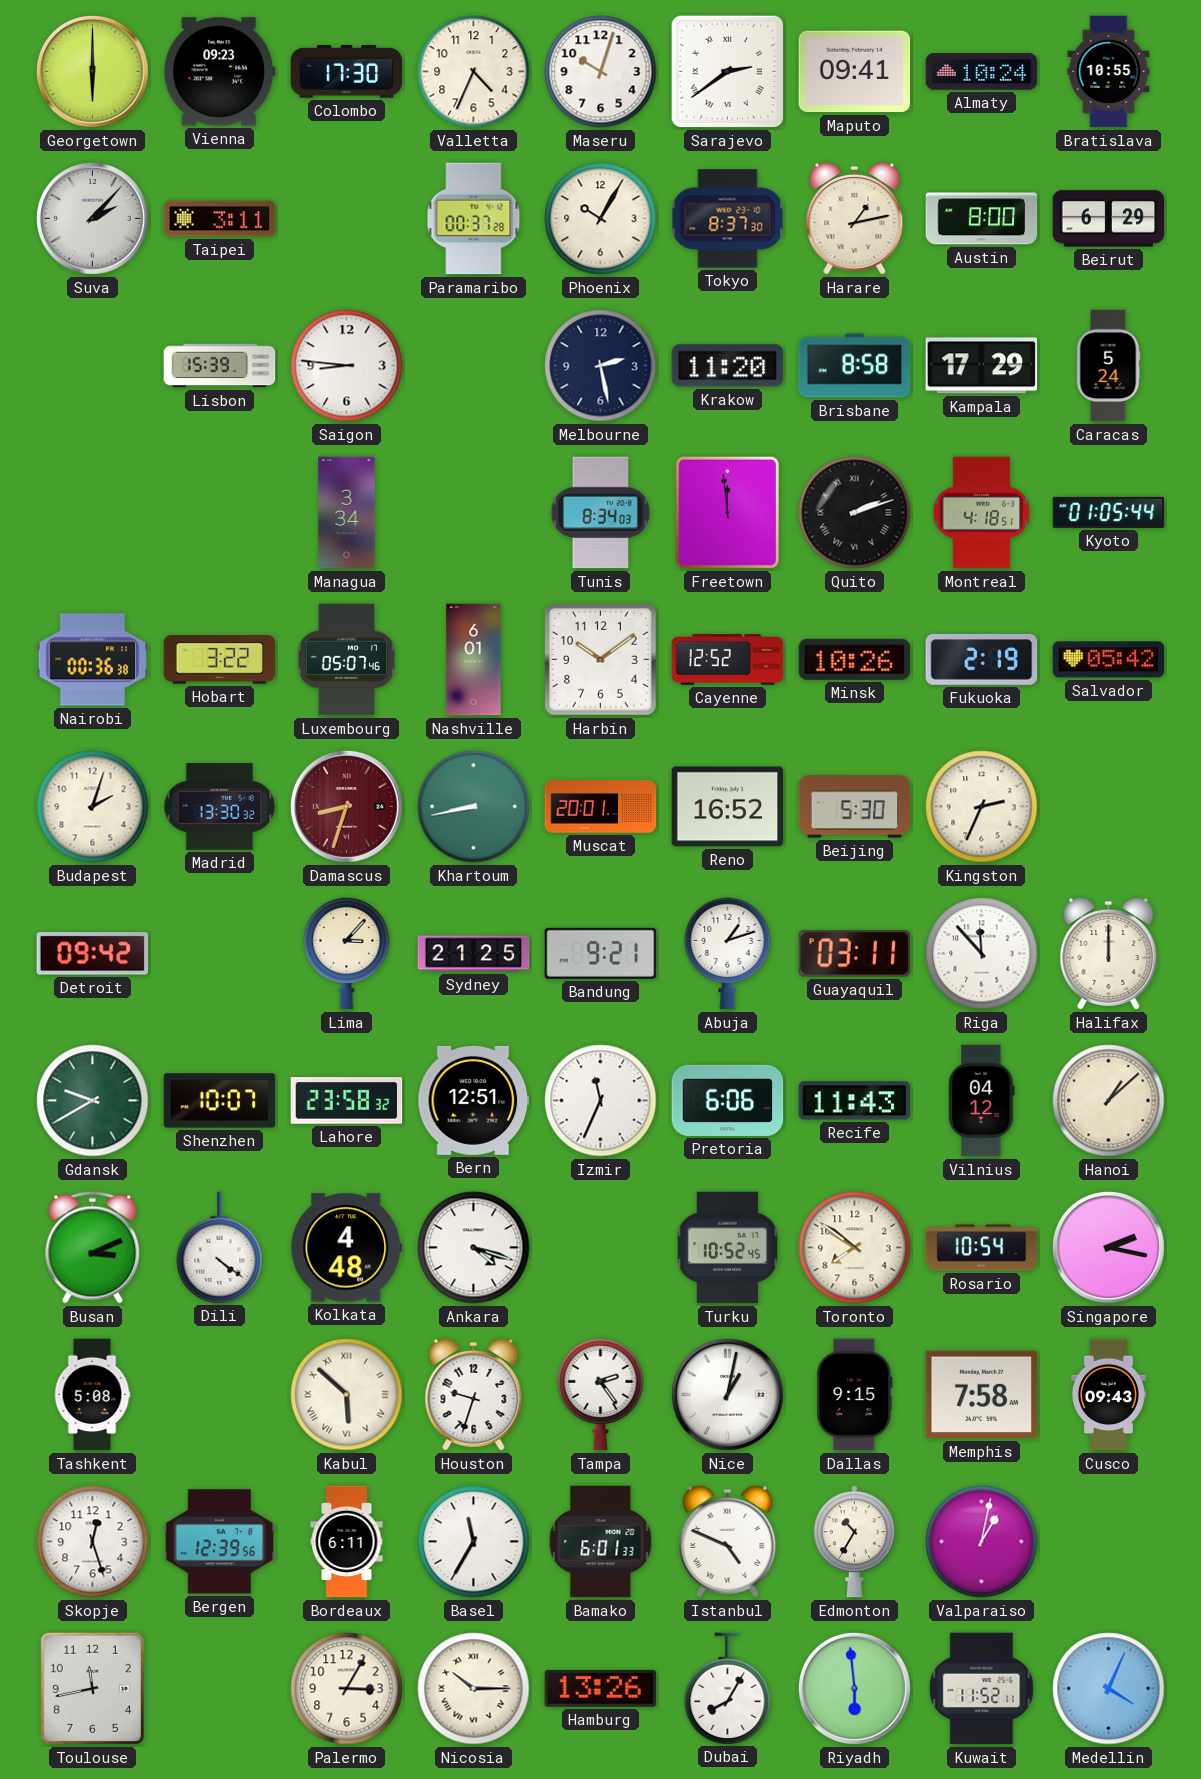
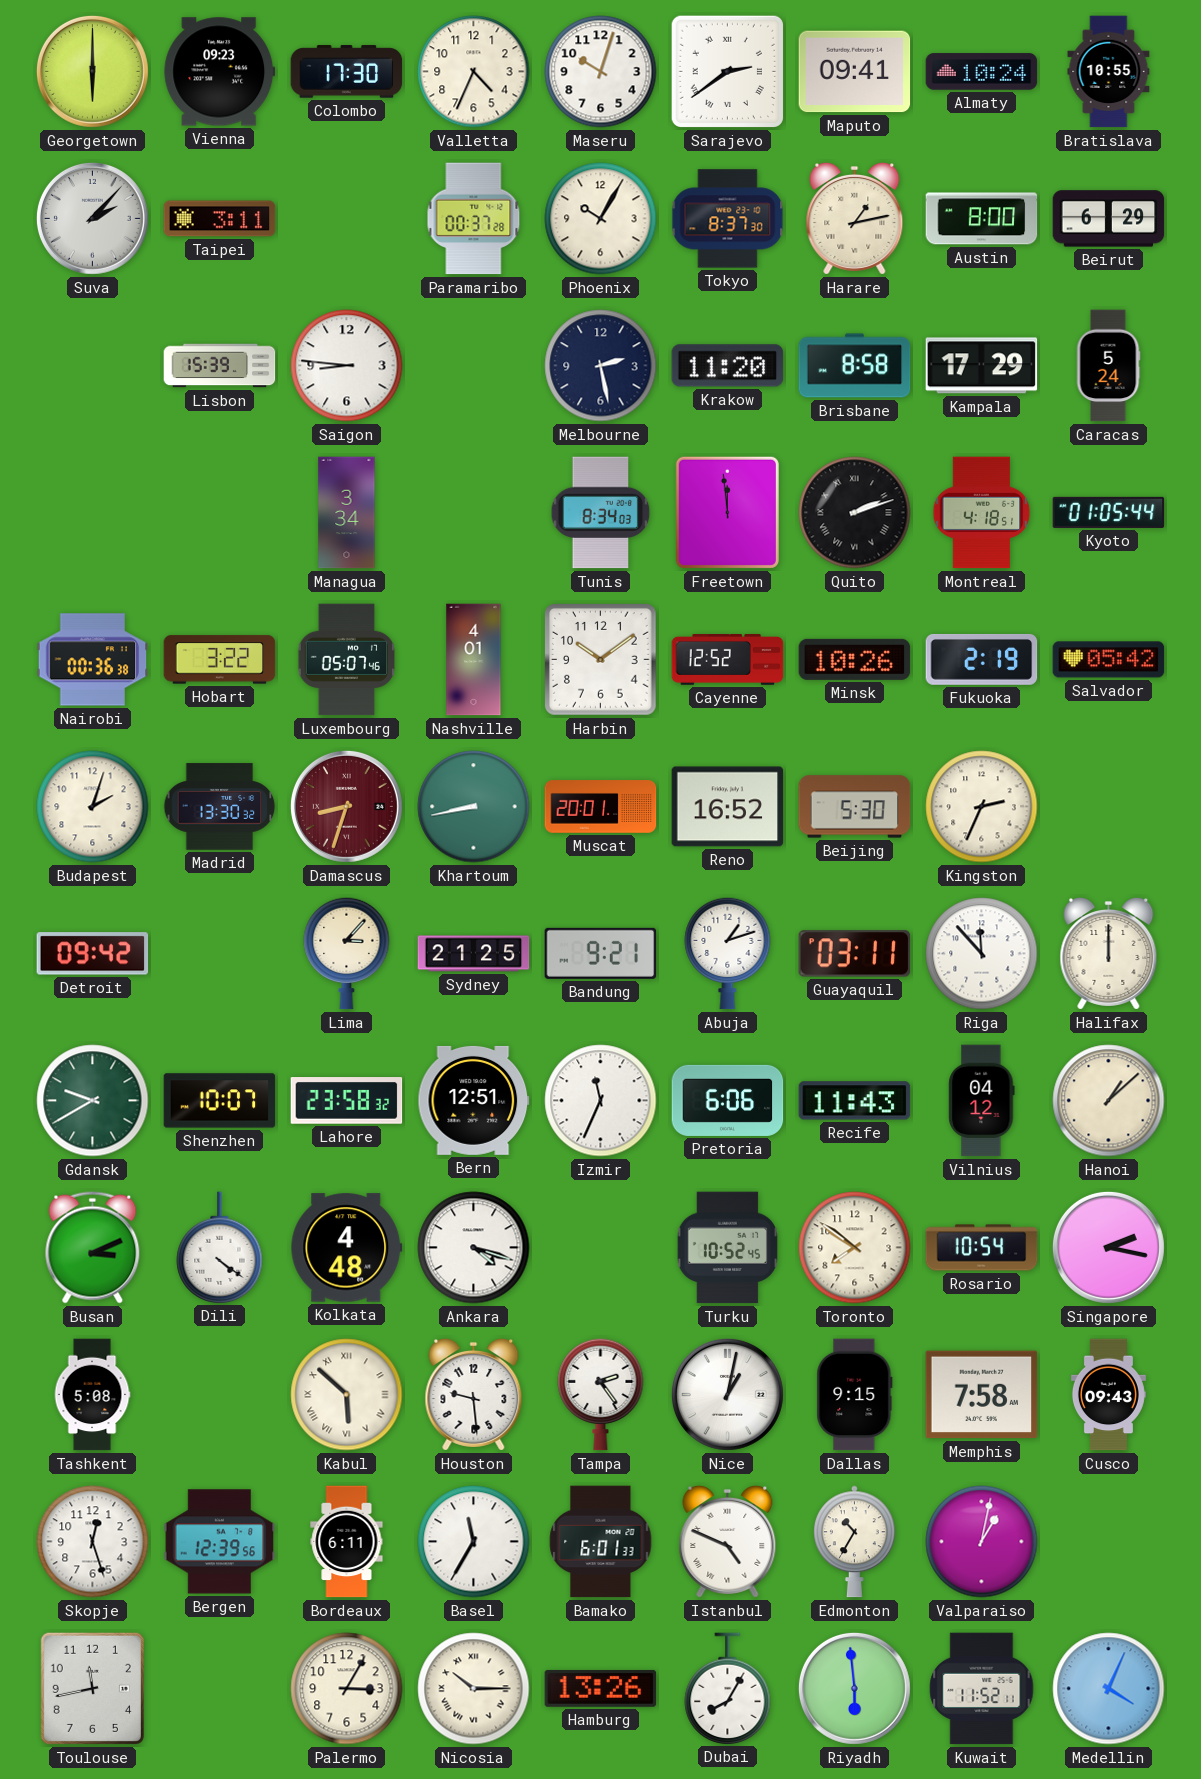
Nashville: 6:01 -> 4:01
Houston: 9:33 -> 9:29
